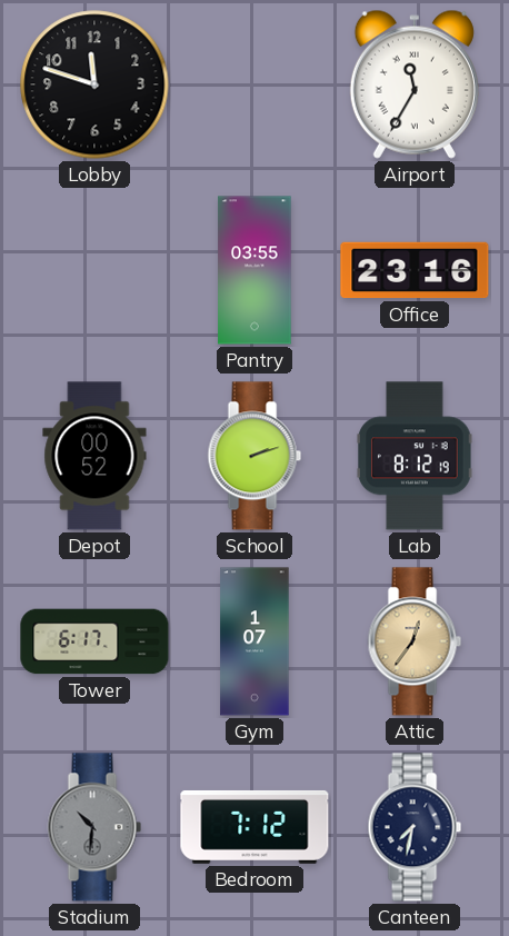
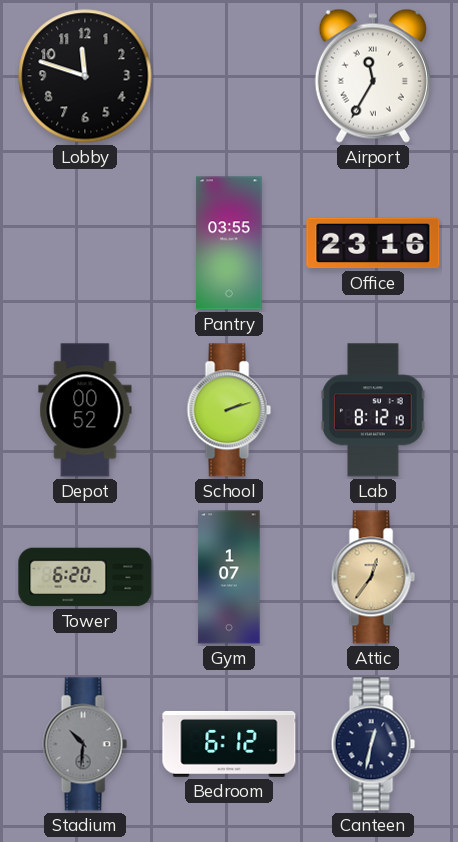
Tower: 6:17 -> 6:20
Bedroom: 7:12 -> 6:12
Canteen: 7:32 -> 12:32
